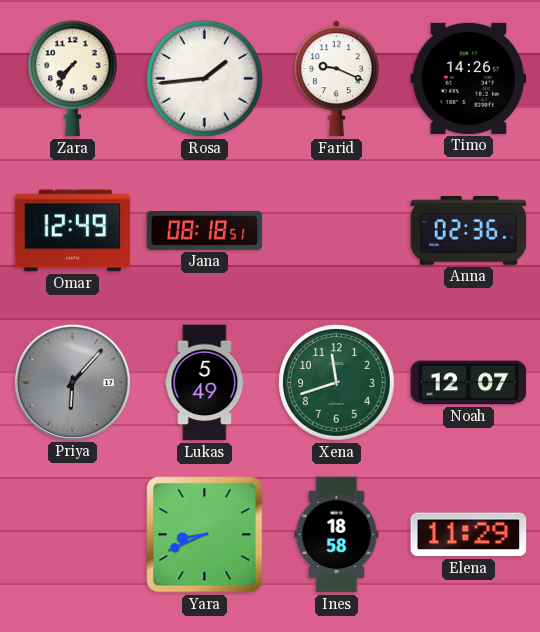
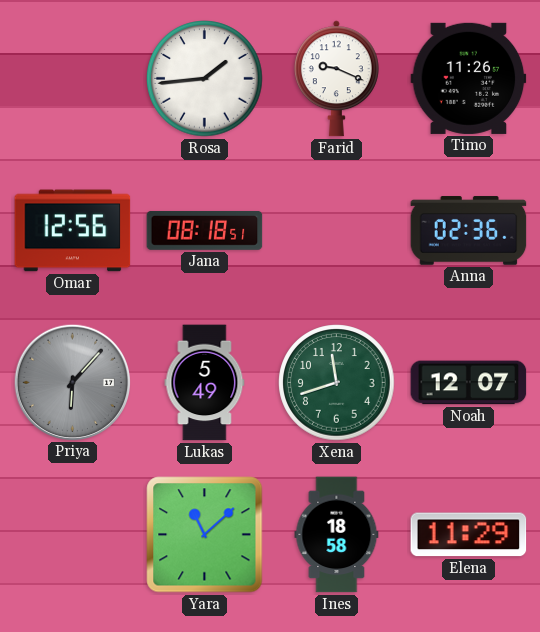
Zara: 7:36 -> none
Timo: 14:26 -> 11:26
Omar: 12:49 -> 12:56
Yara: 8:41 -> 11:08
